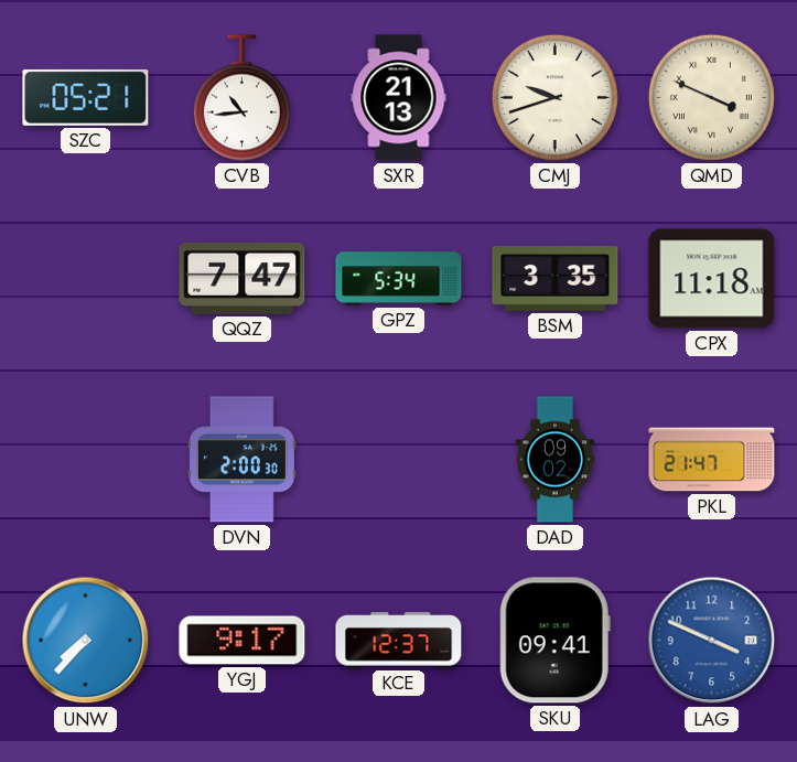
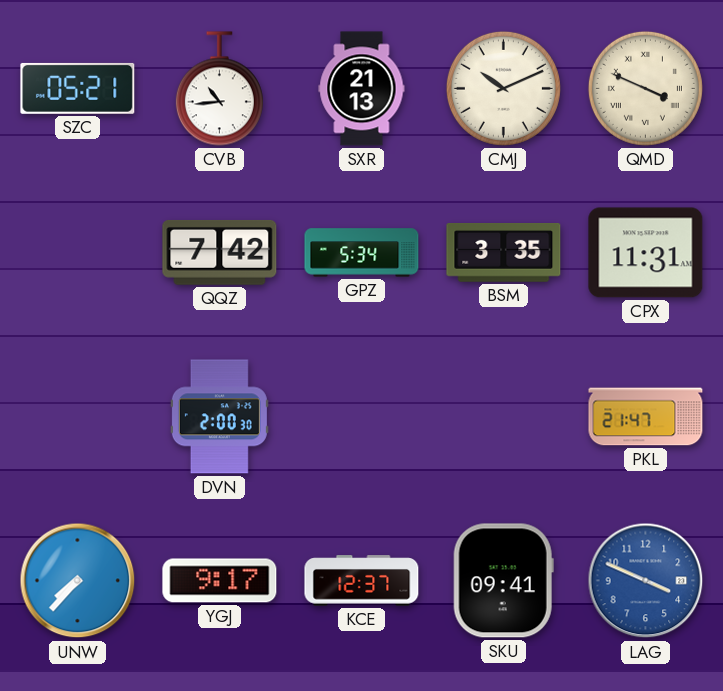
CMJ: 9:42 -> 10:11
QQZ: 7:47 -> 7:42
CPX: 11:18 -> 11:31
DAD: 09:02 -> none
